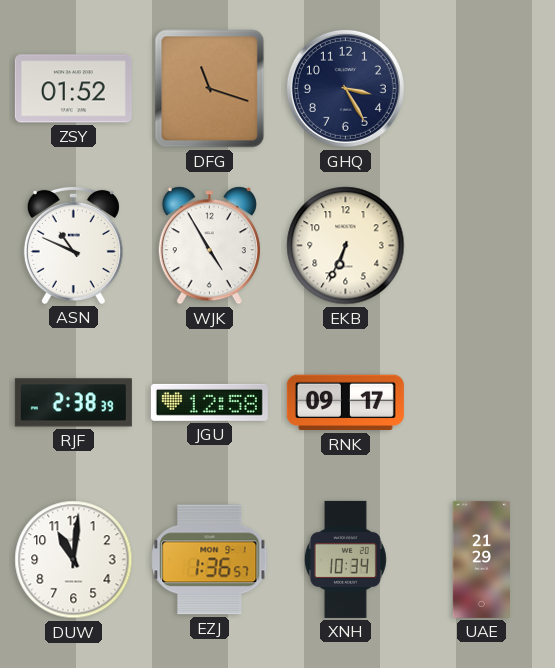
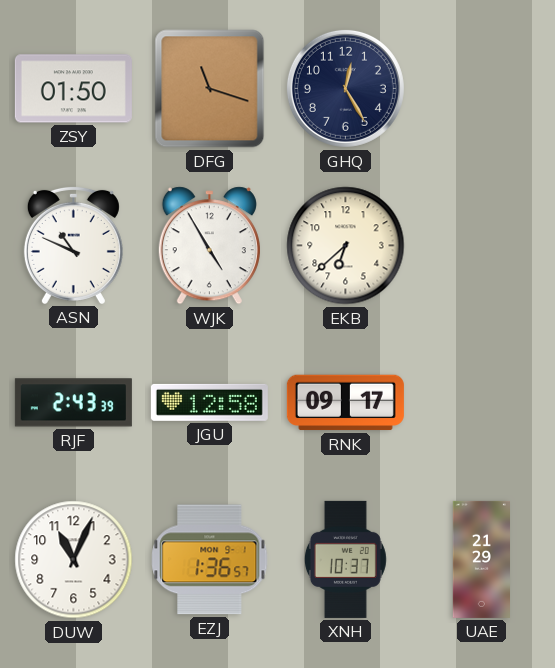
ZSY: 01:52 -> 01:50
GHQ: 3:25 -> 12:25
EKB: 6:34 -> 6:38
RJF: 2:38 -> 2:43
DUW: 11:01 -> 11:04
XNH: 10:34 -> 10:37
